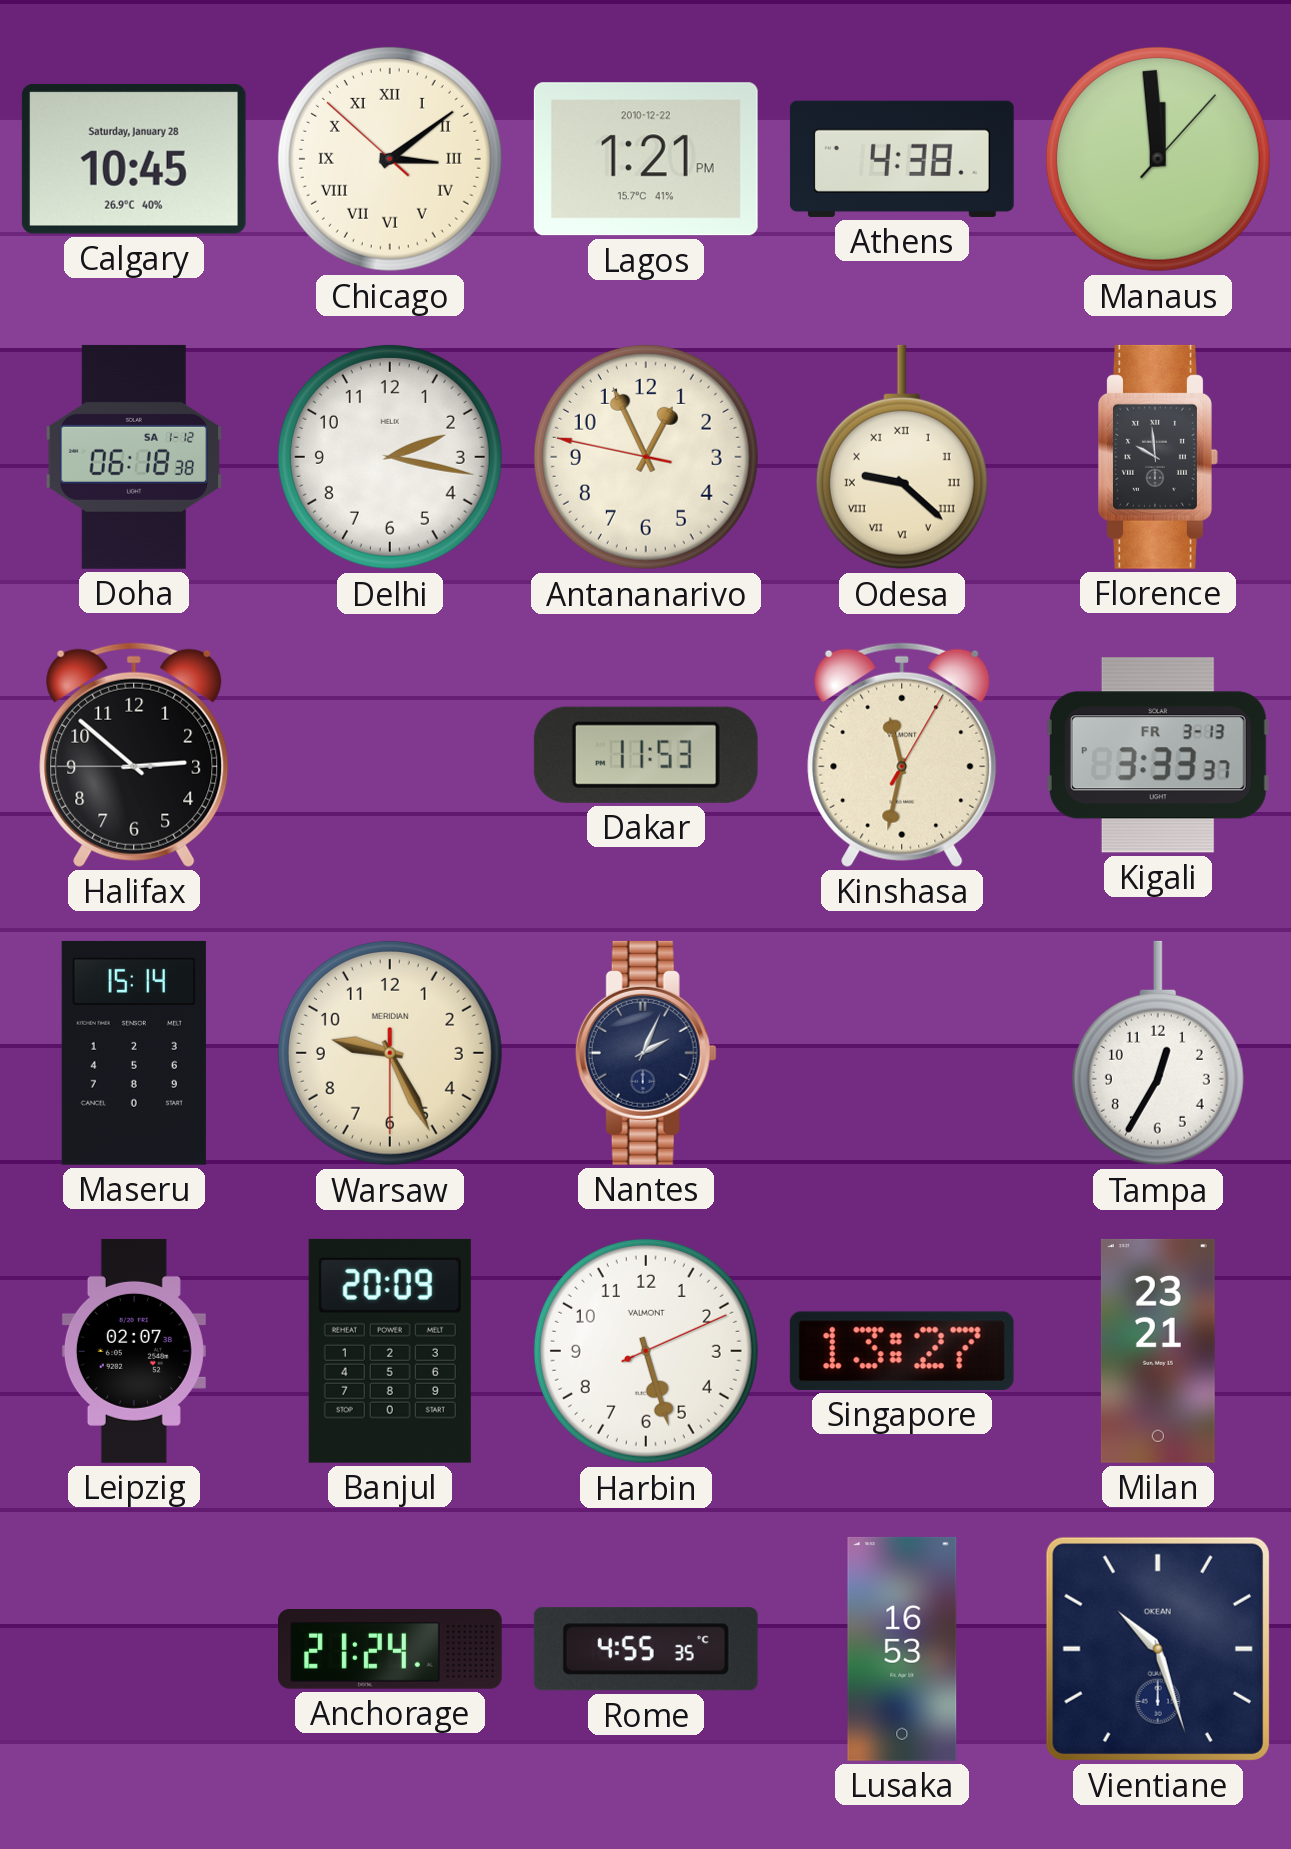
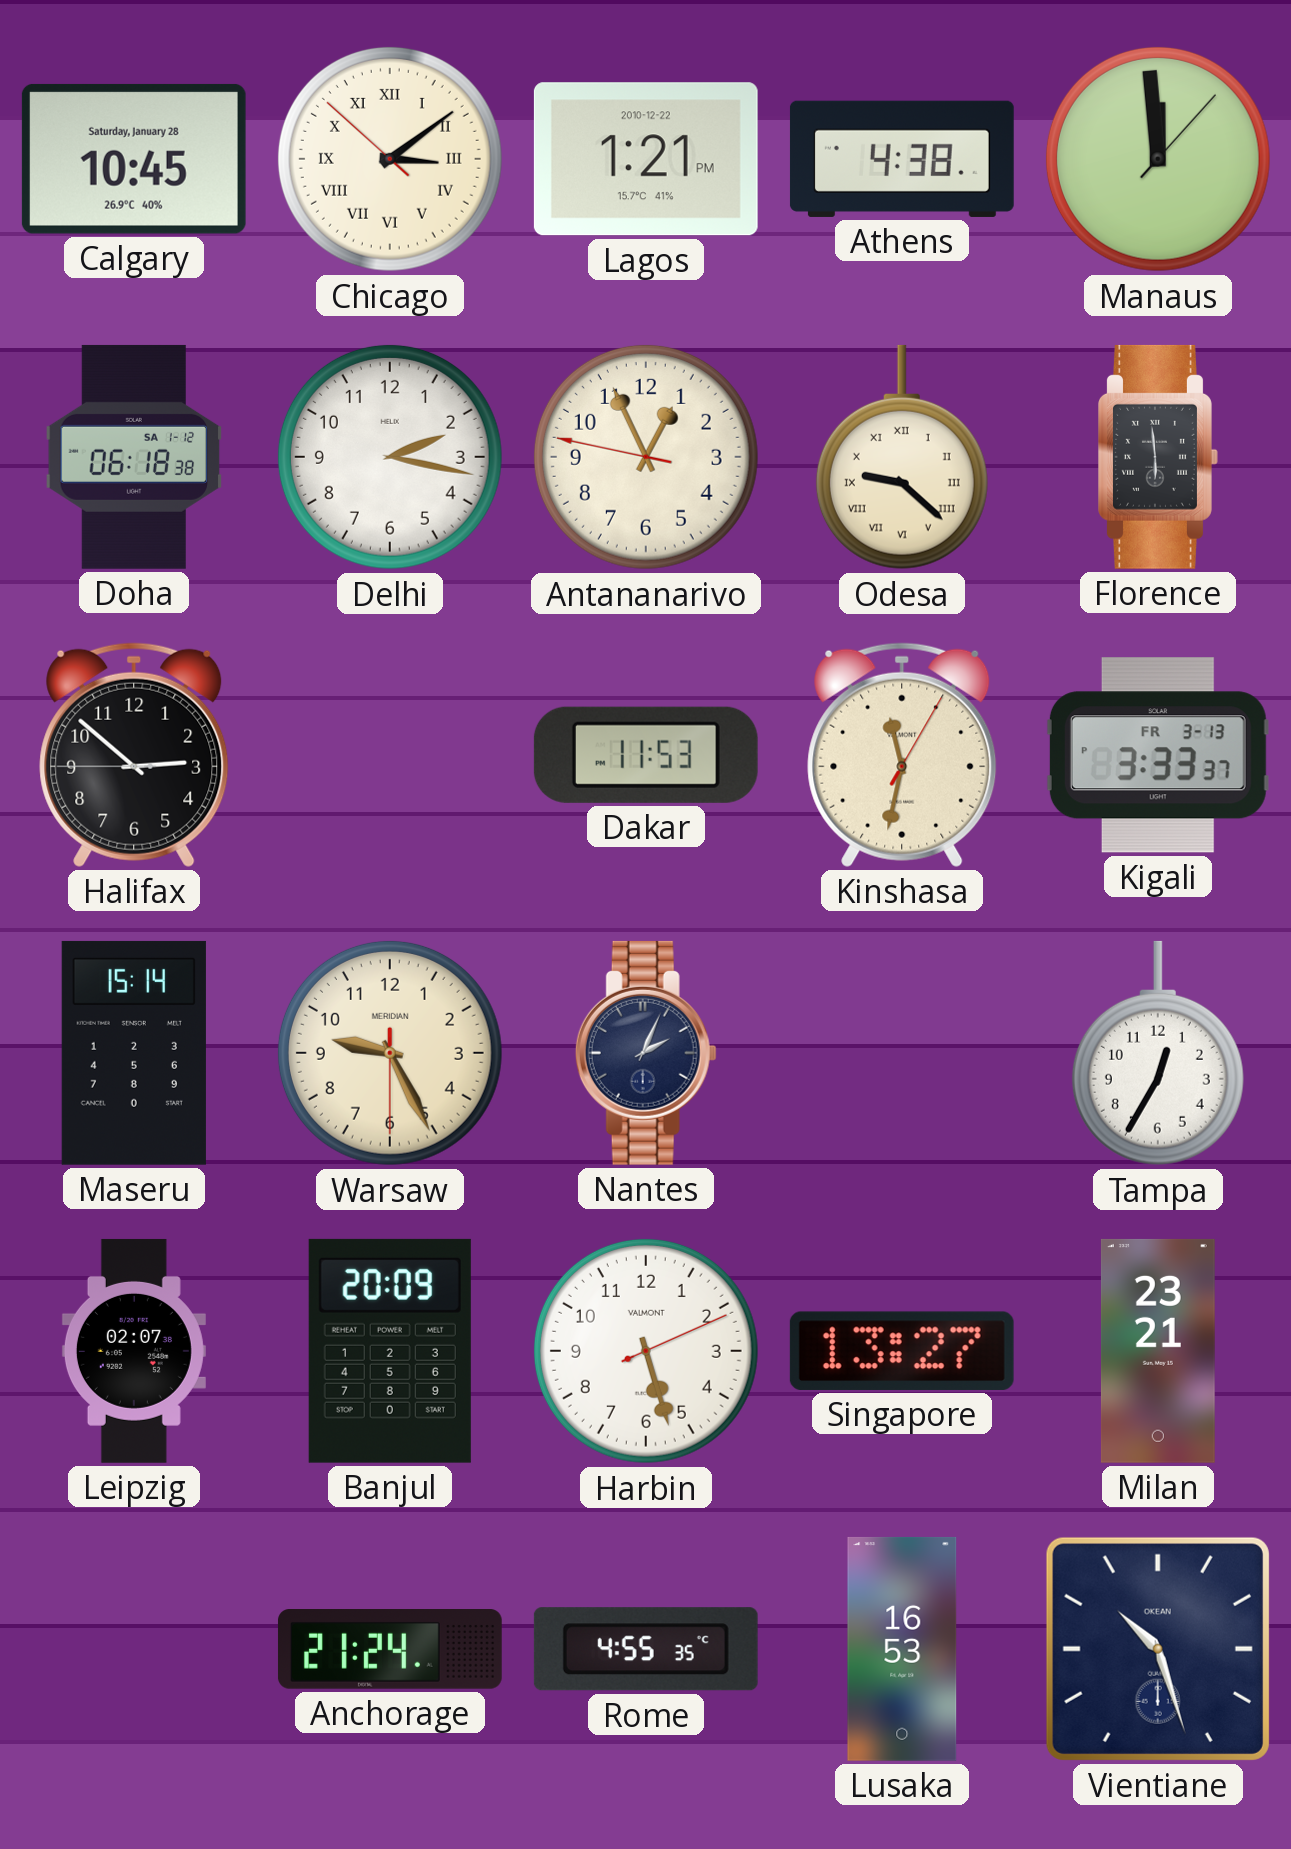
Florence: 9:59 -> 5:59
